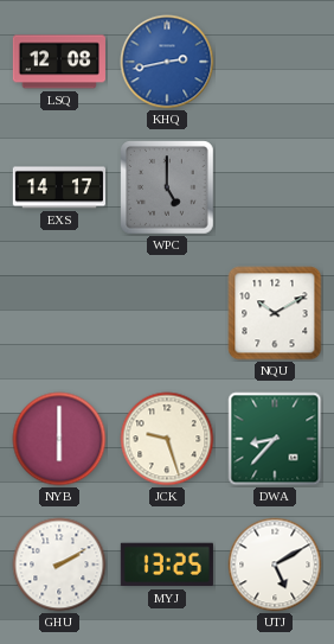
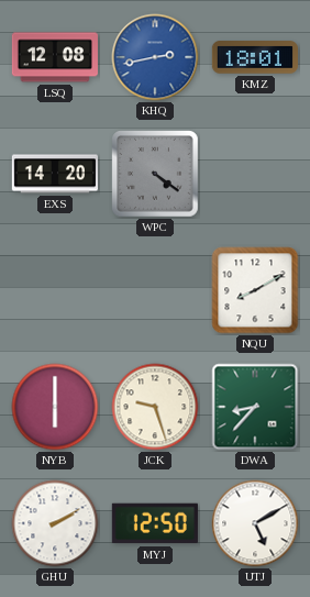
KMZ: none -> 18:01
EXS: 14:17 -> 14:20
WPC: 5:00 -> 4:21
NQU: 10:10 -> 8:10
MYJ: 13:25 -> 12:50
